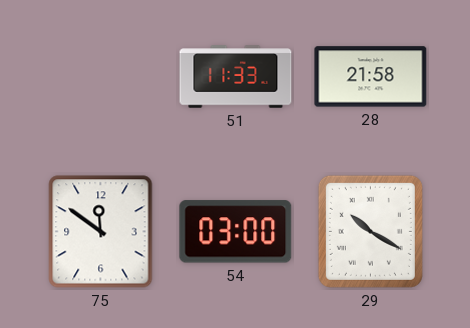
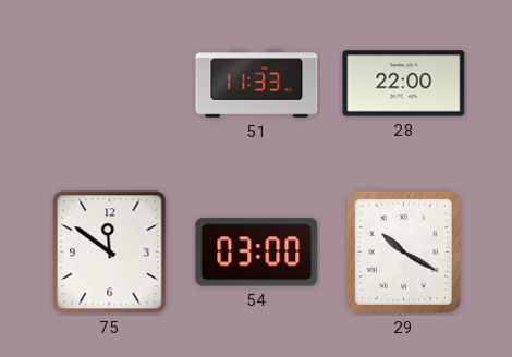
28: 21:58 -> 22:00
